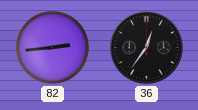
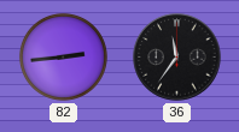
36: 12:36 -> 11:36
